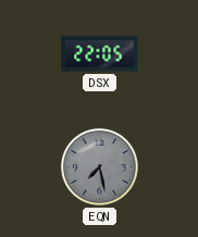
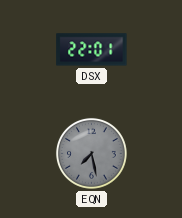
DSX: 22:05 -> 22:01
